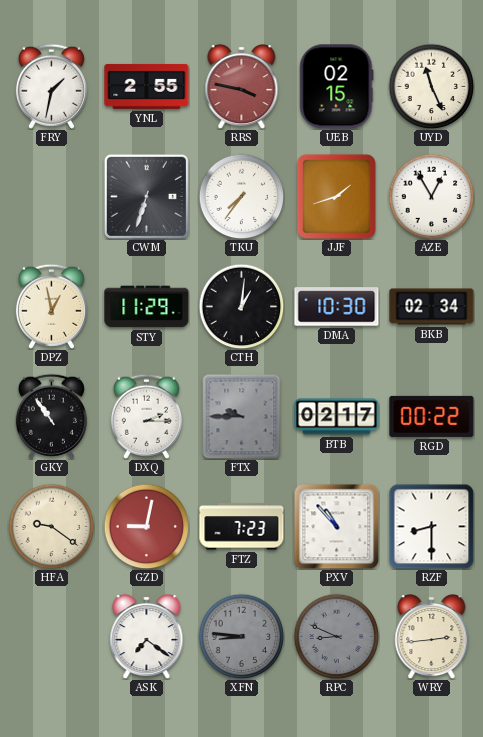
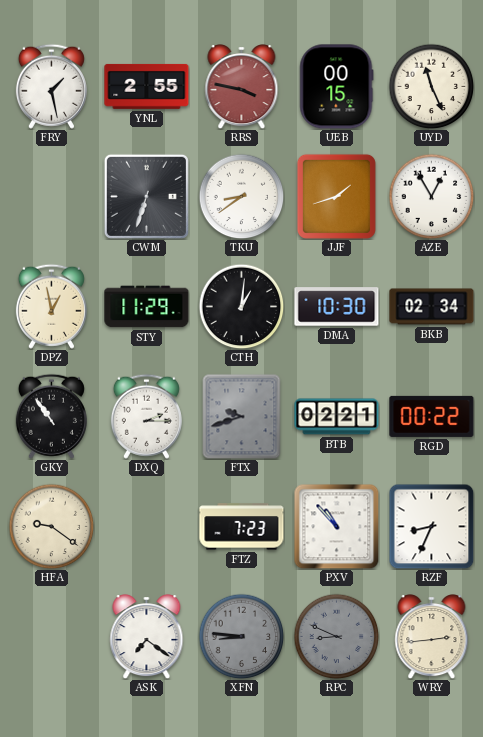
FRY: 1:32 -> 1:28
UEB: 02:15 -> 00:15
TKU: 7:36 -> 8:39
FTX: 9:45 -> 9:42
BTB: 02:17 -> 02:21
GZD: 9:02 -> none
RZF: 8:30 -> 8:34
